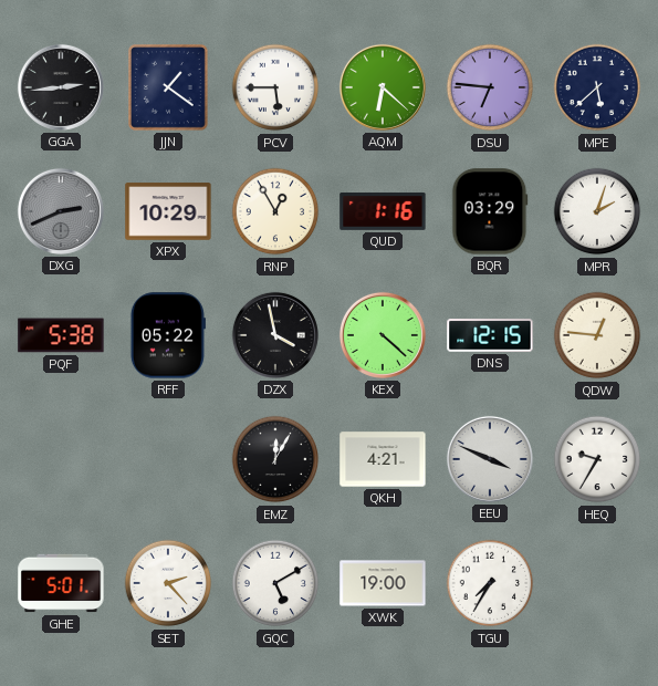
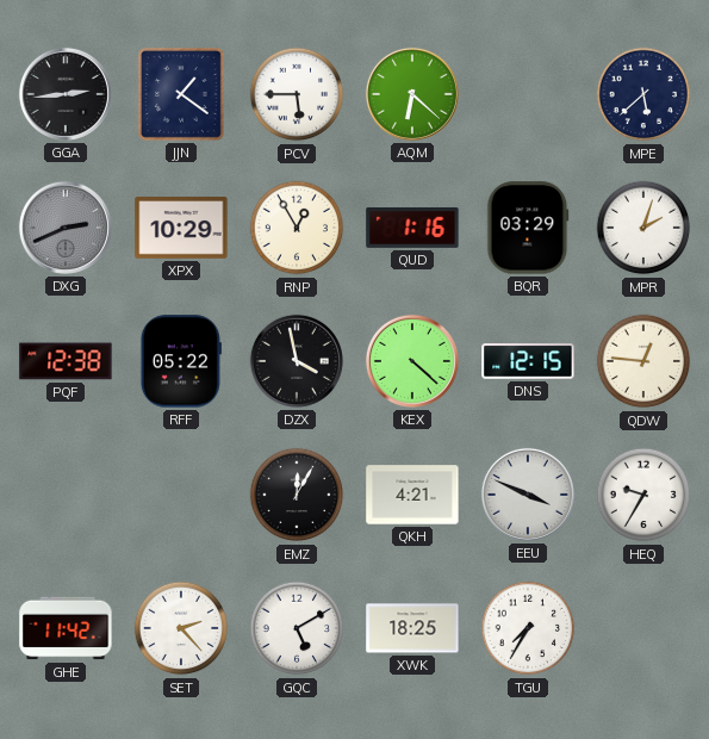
DSU: 6:46 -> none
PQF: 5:38 -> 12:38
GHE: 5:01 -> 11:42
XWK: 19:00 -> 18:25
